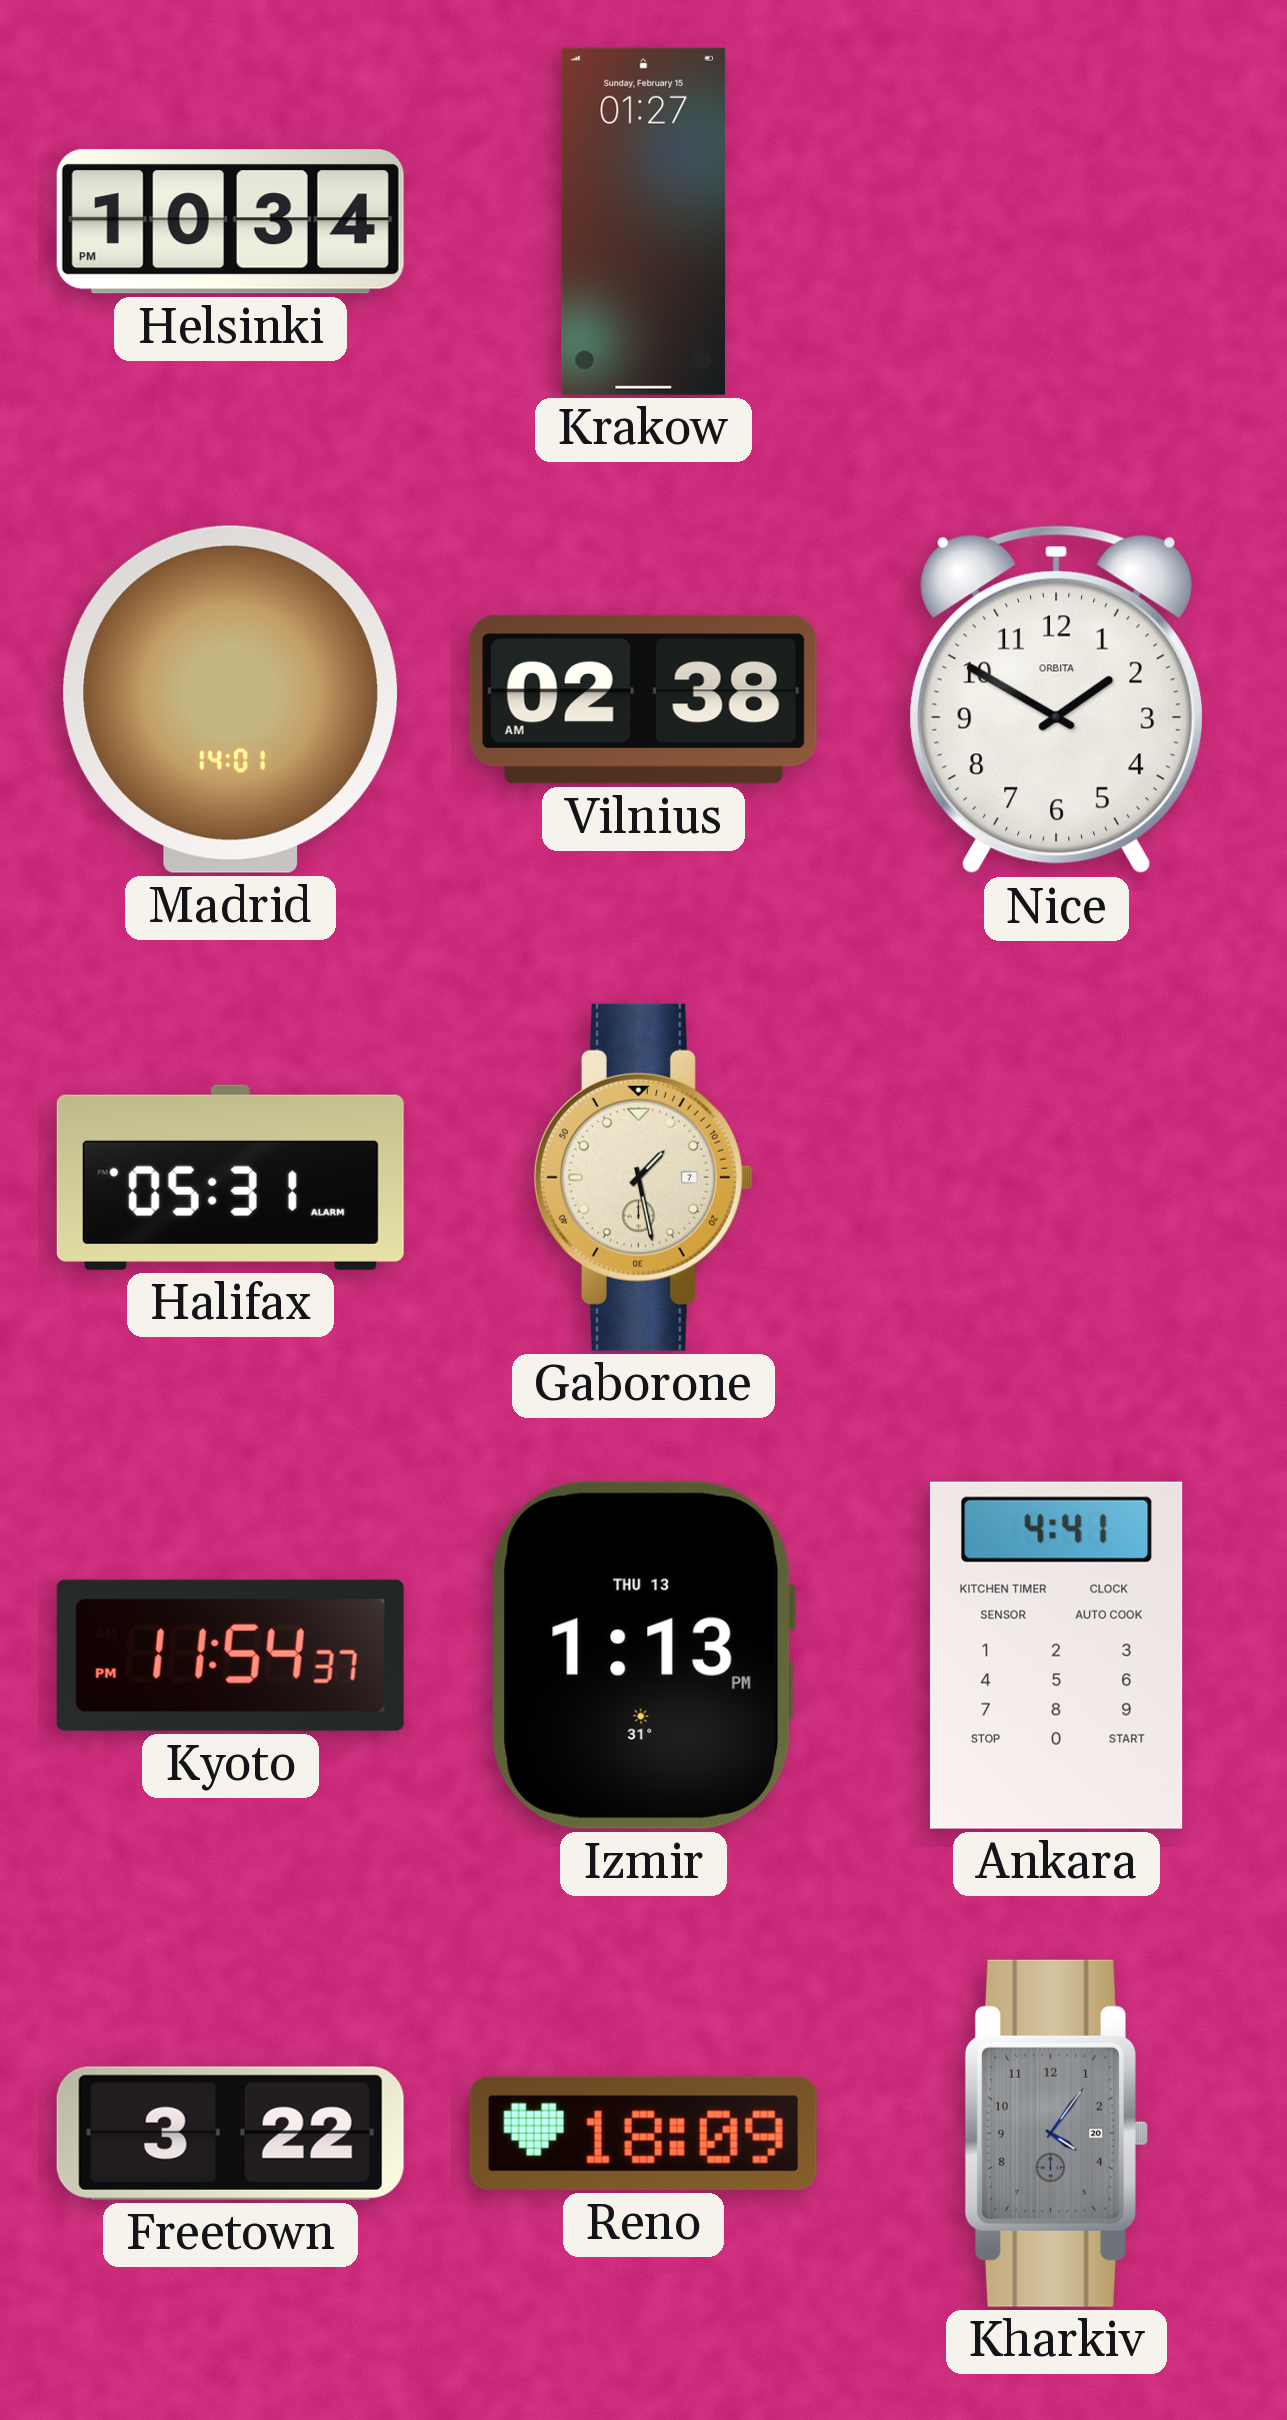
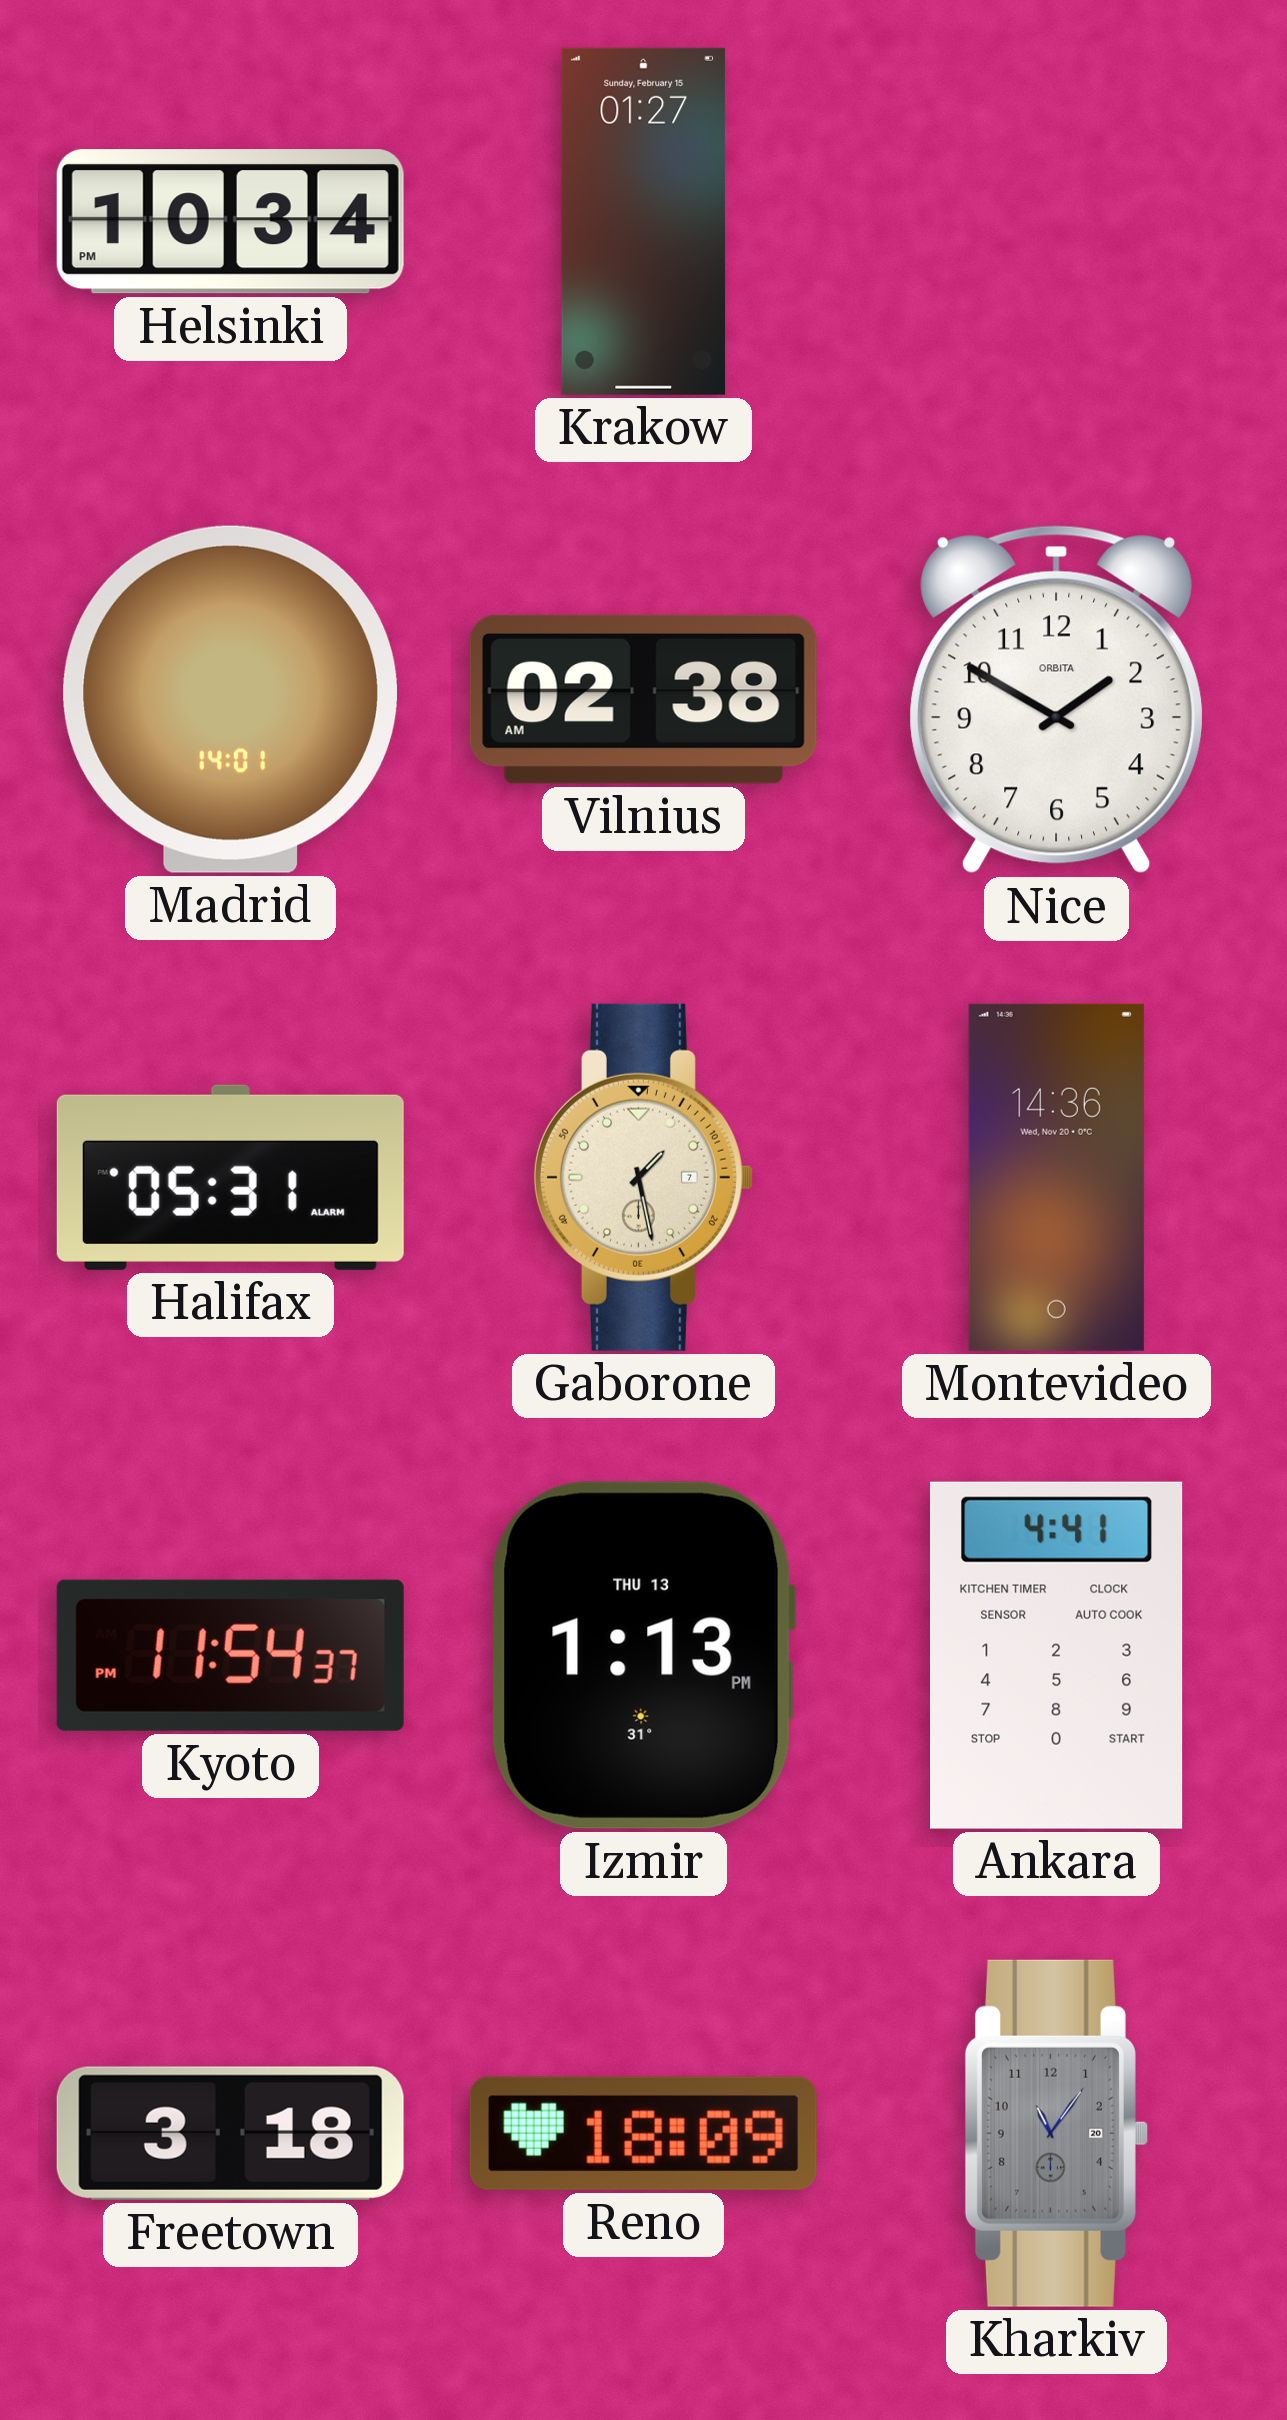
Montevideo: none -> 14:36
Freetown: 3:22 -> 3:18
Kharkiv: 4:06 -> 11:06
